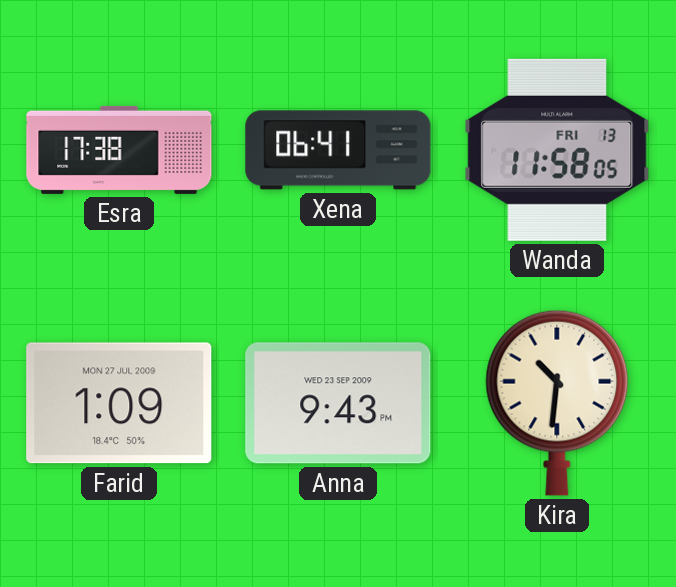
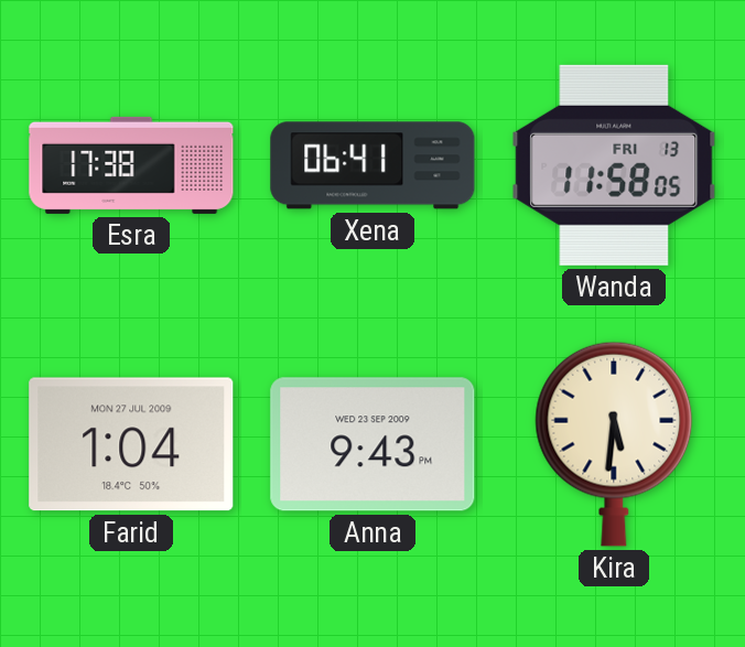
Farid: 1:09 -> 1:04
Kira: 10:31 -> 5:31
